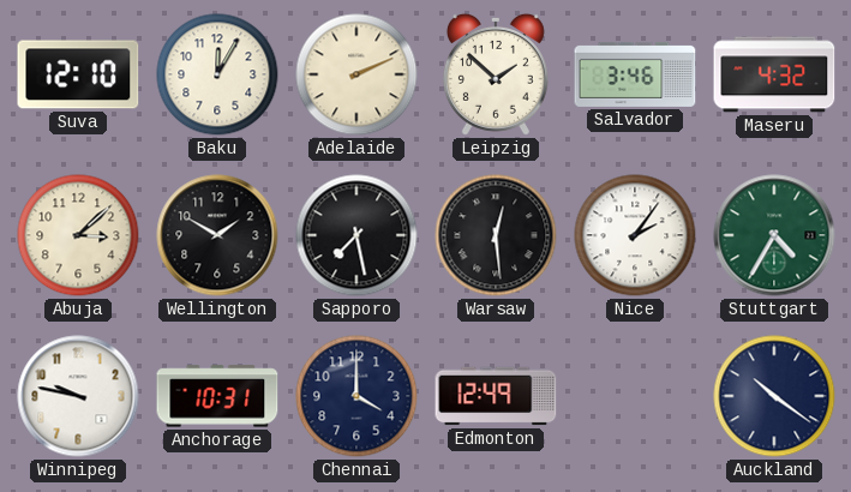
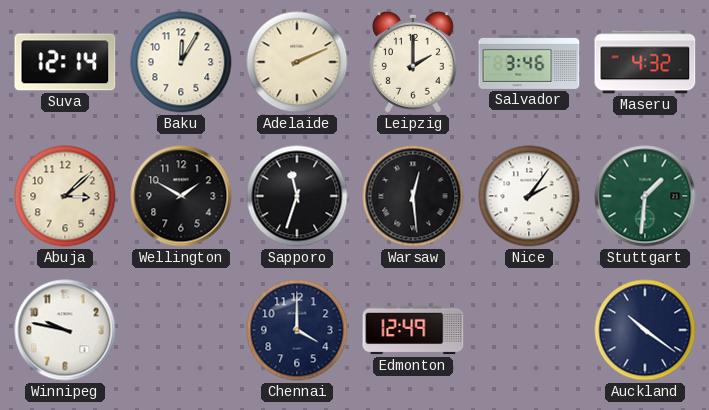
Suva: 12:10 -> 12:14
Leipzig: 1:52 -> 2:00
Sapporo: 7:28 -> 11:33
Stuttgart: 4:35 -> 1:31
Anchorage: 10:31 -> none
